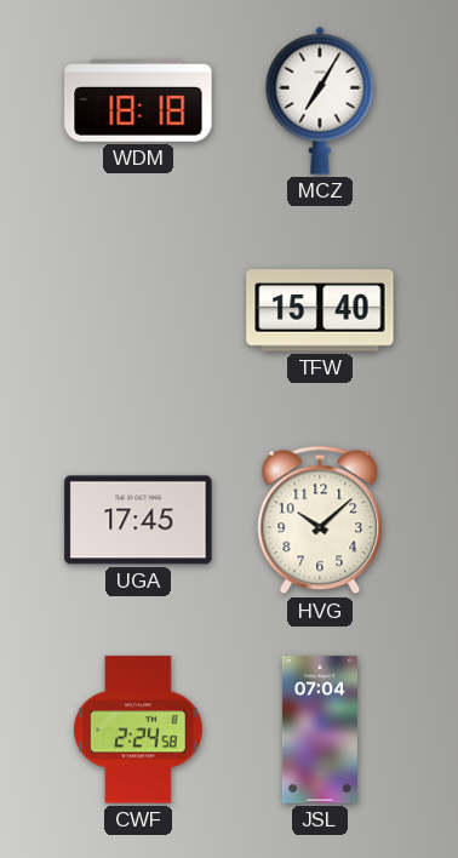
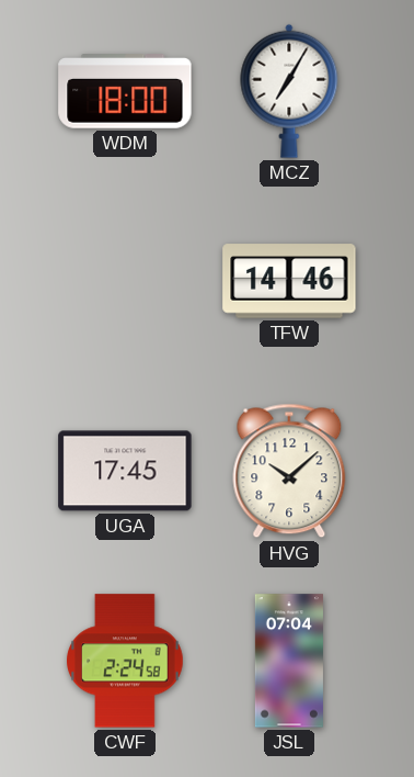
WDM: 18:18 -> 18:00
TFW: 15:40 -> 14:46
